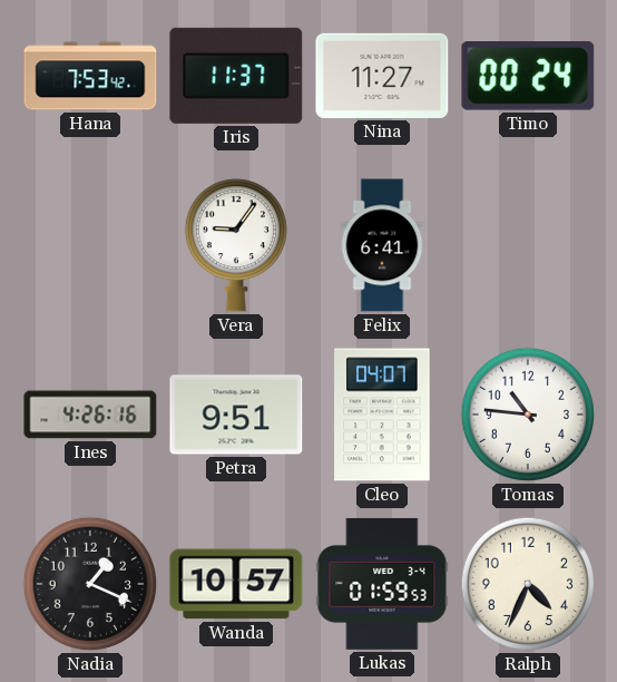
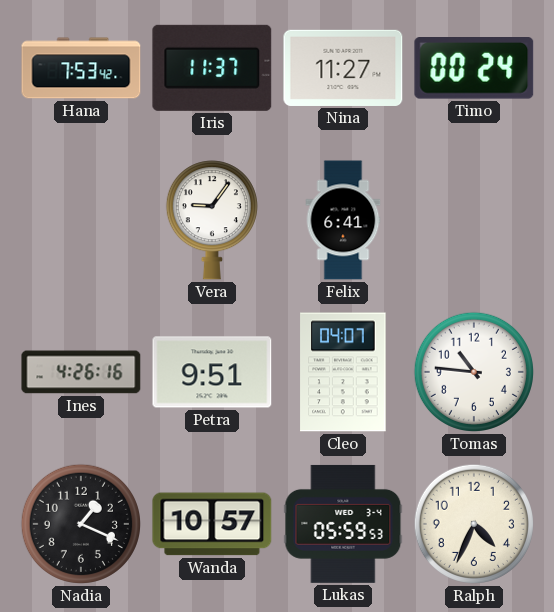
Lukas: 01:59 -> 05:59
